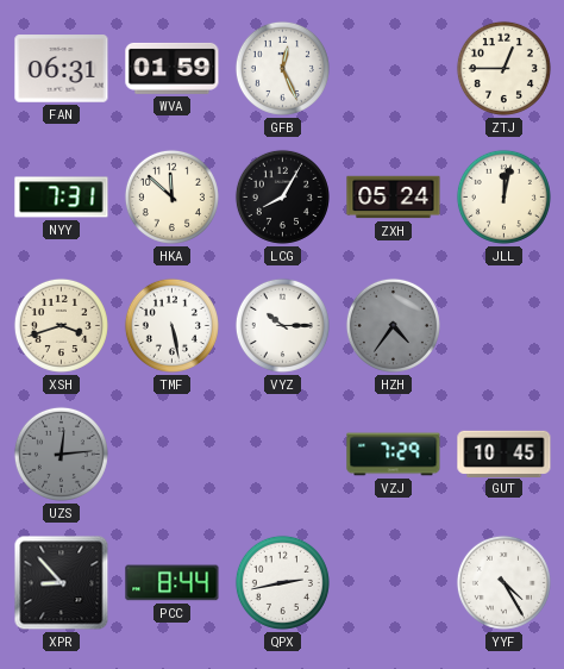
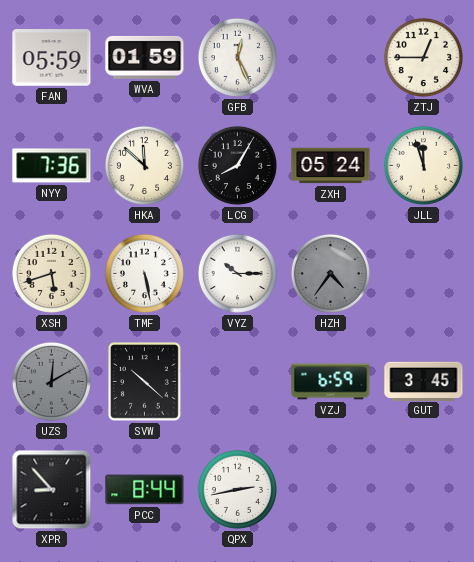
FAN: 06:31 -> 05:59
NYY: 7:31 -> 7:36
JLL: 12:02 -> 11:57
XSH: 3:42 -> 5:42
UZS: 12:14 -> 12:10
SVW: none -> 10:22
VZJ: 7:29 -> 6:59
GUT: 10:45 -> 3:45
YYF: 4:25 -> none
